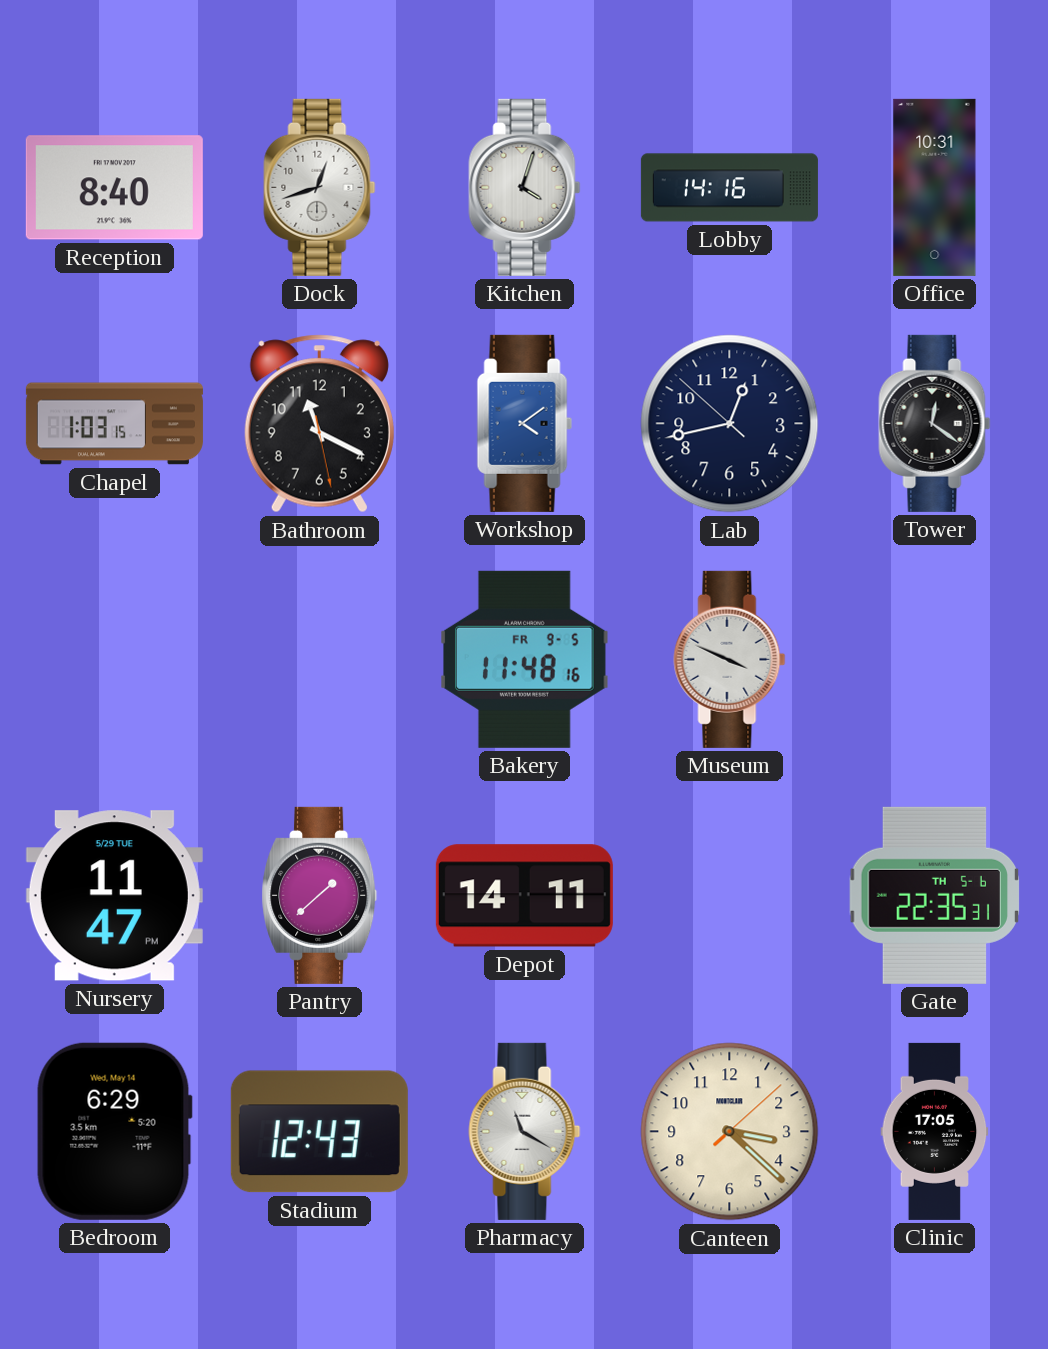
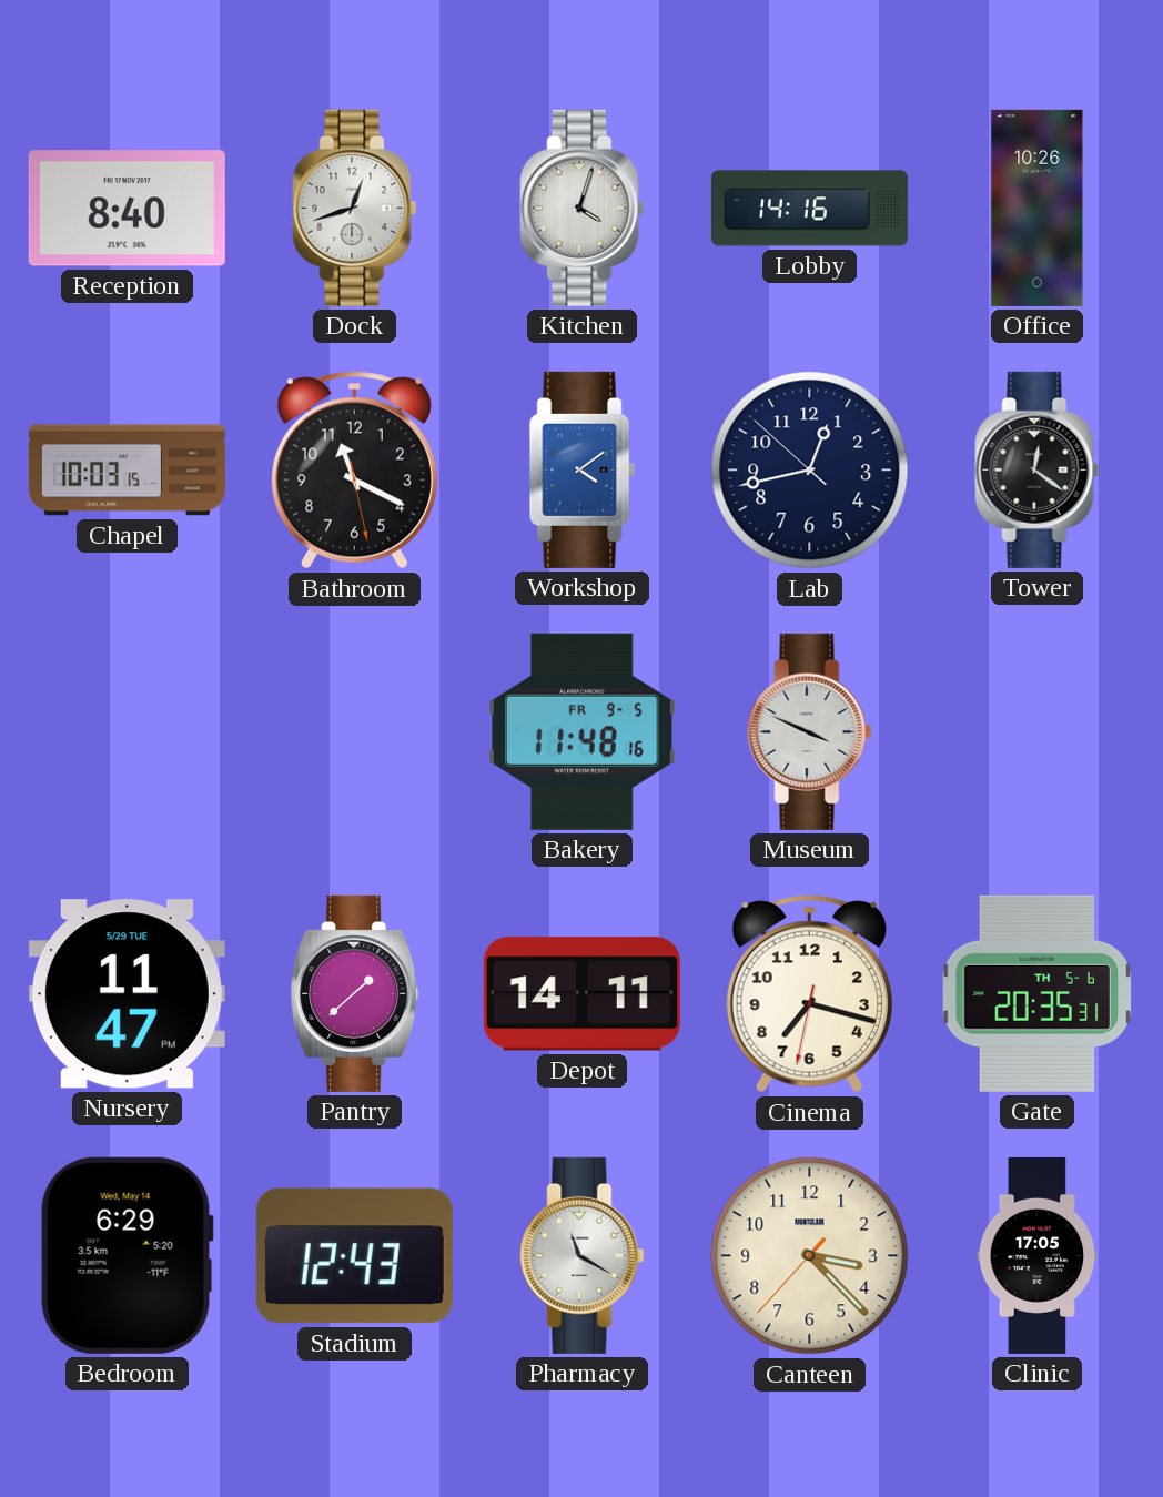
Office: 10:31 -> 10:26
Chapel: 1:03 -> 10:03
Cinema: none -> 7:17
Gate: 22:35 -> 20:35
Canteen: 3:22:08 -> 3:22:37
